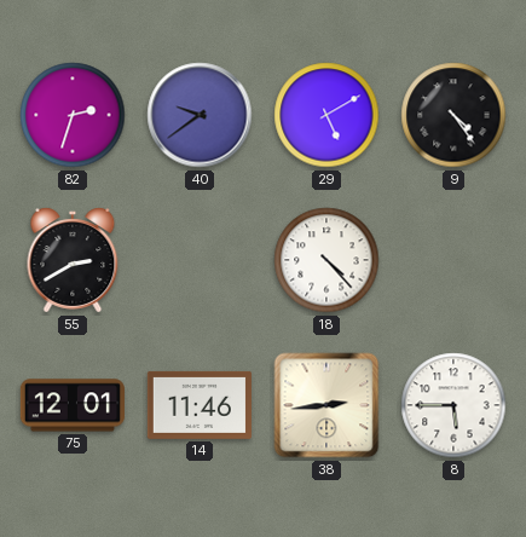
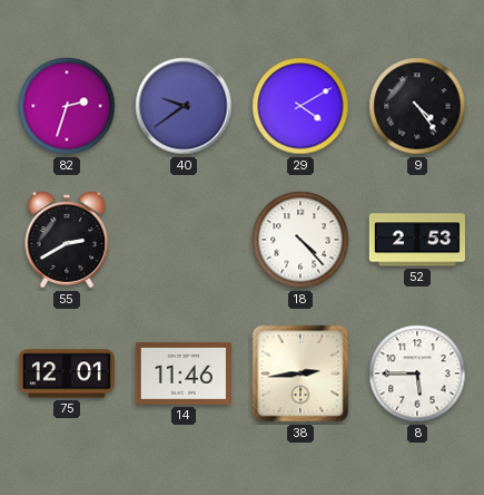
29: 5:10 -> 4:10
52: none -> 2:53
